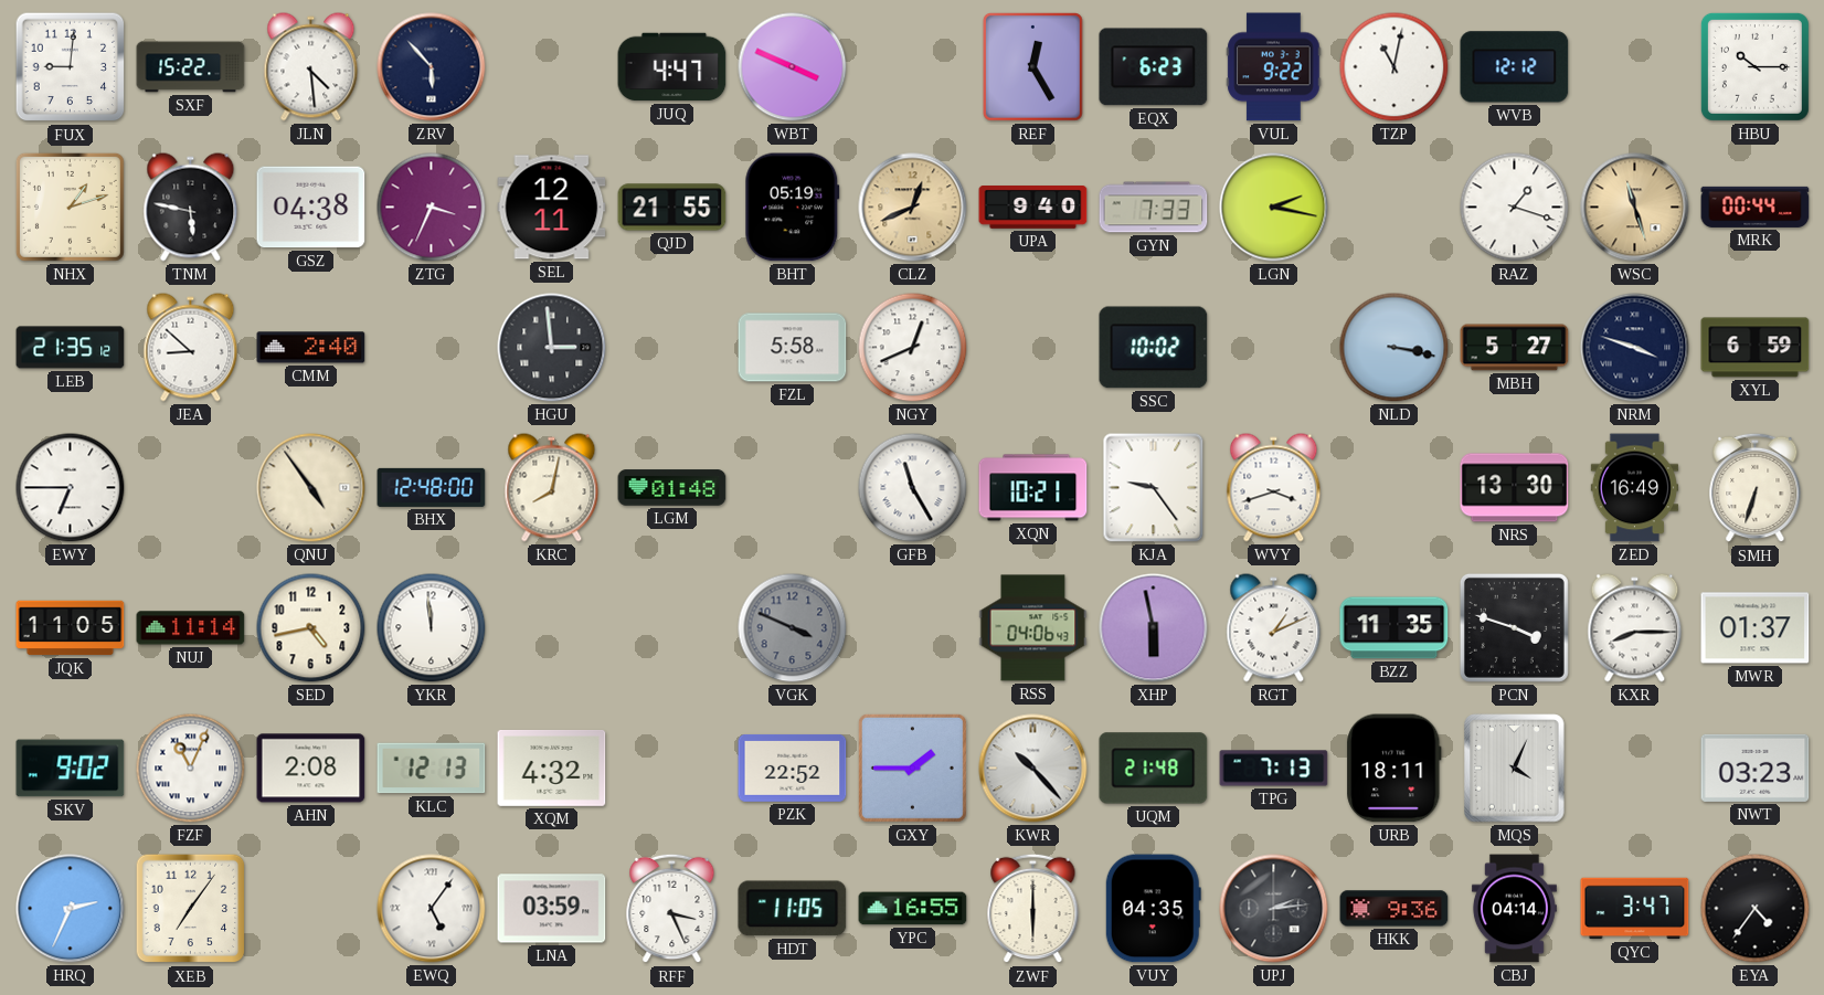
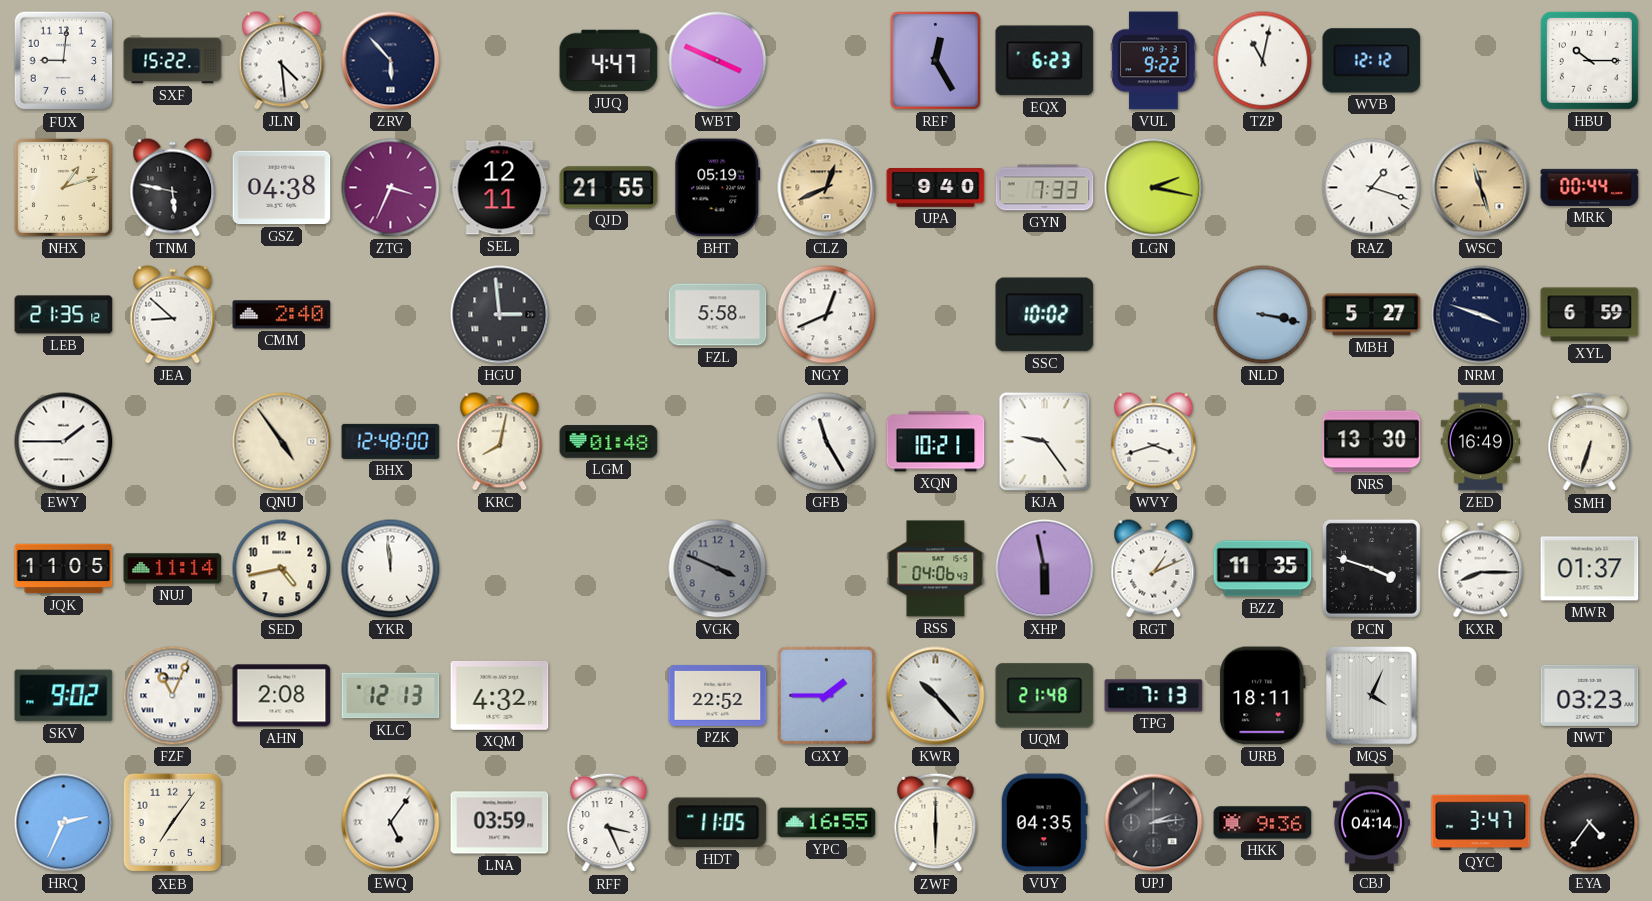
EWY: 6:45 -> 1:45
